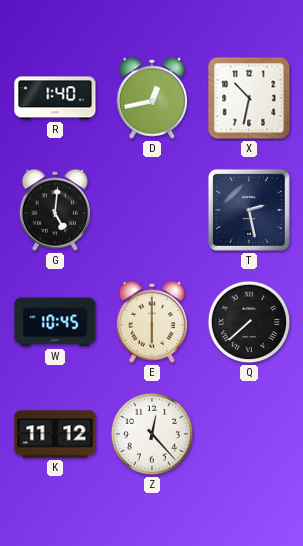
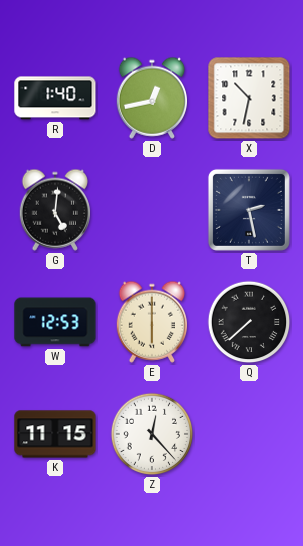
W: 10:45 -> 12:53
K: 11:12 -> 11:15
